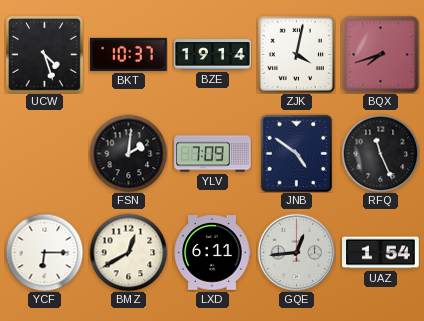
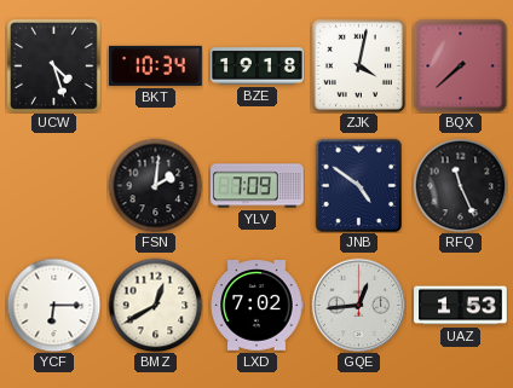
BKT: 10:37 -> 10:34
BZE: 19:14 -> 19:18
BQX: 7:42 -> 7:38
LXD: 6:11 -> 7:02
UAZ: 1:54 -> 1:53
